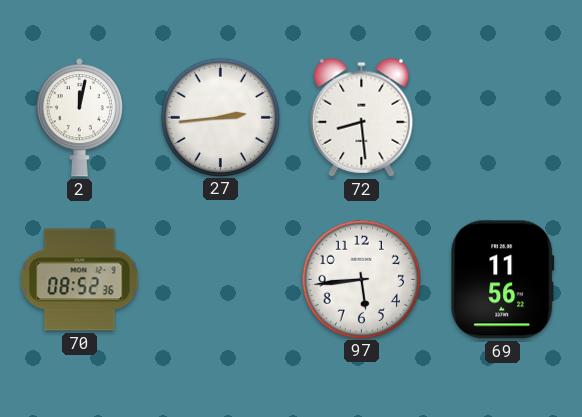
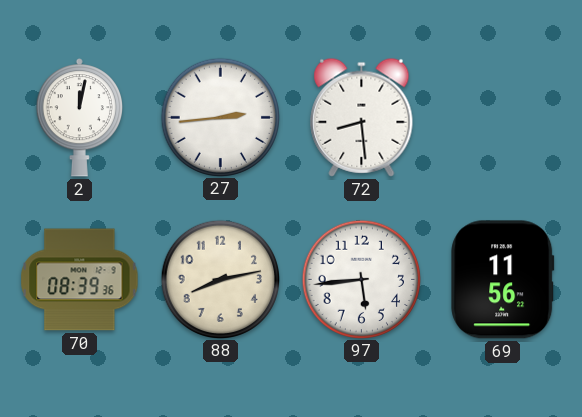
70: 08:52 -> 08:39
88: none -> 8:13
